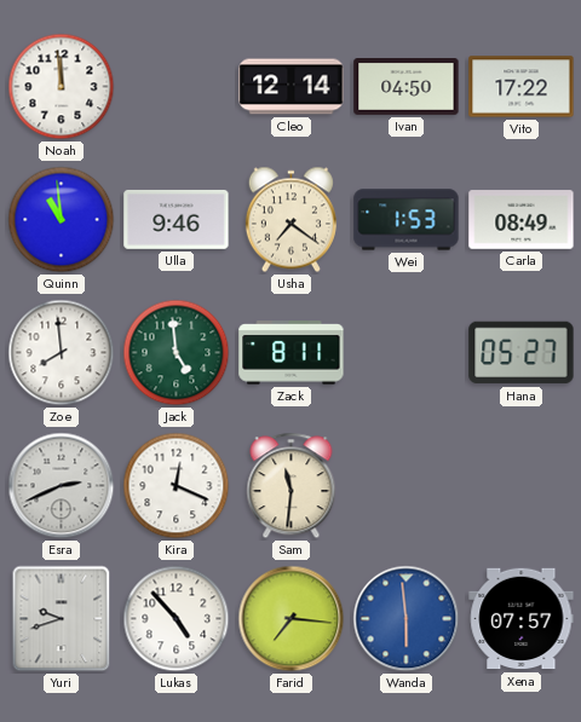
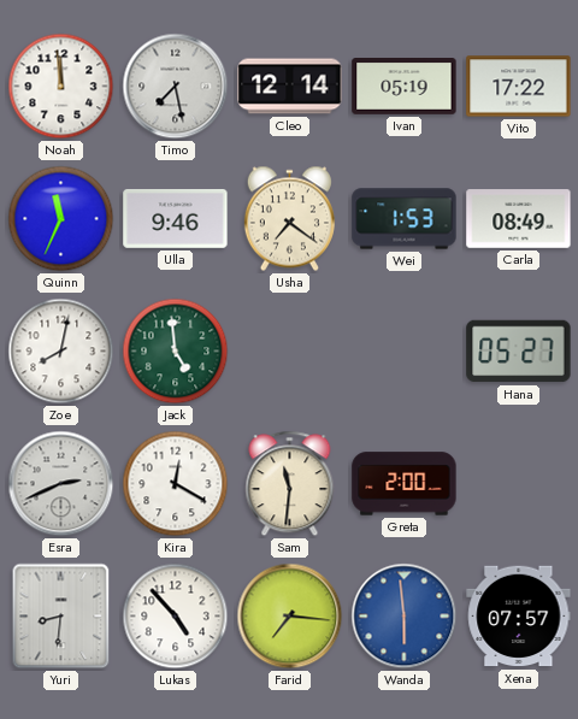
Timo: none -> 7:28
Ivan: 04:50 -> 05:19
Quinn: 10:59 -> 11:34
Zoe: 7:59 -> 8:02
Zack: 8:11 -> none
Kira: 12:19 -> 12:20
Greta: none -> 2:00
Yuri: 9:42 -> 8:31
